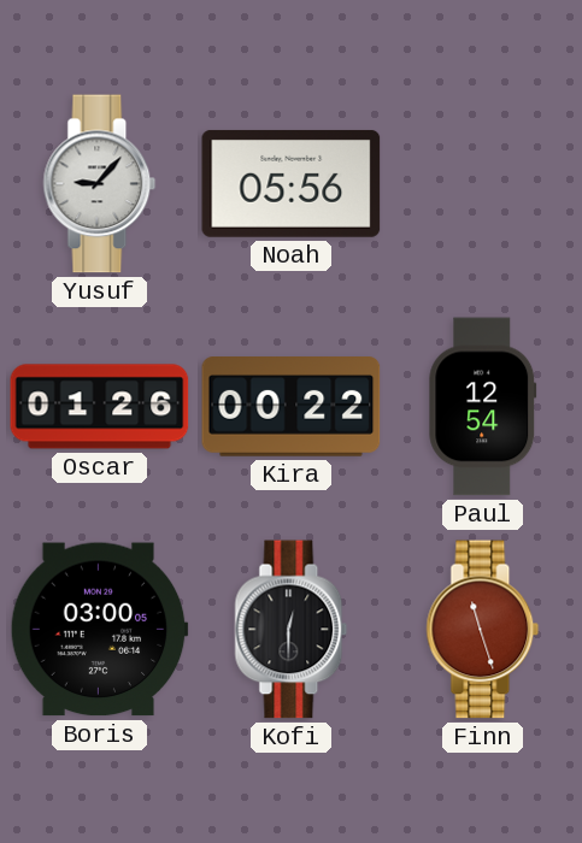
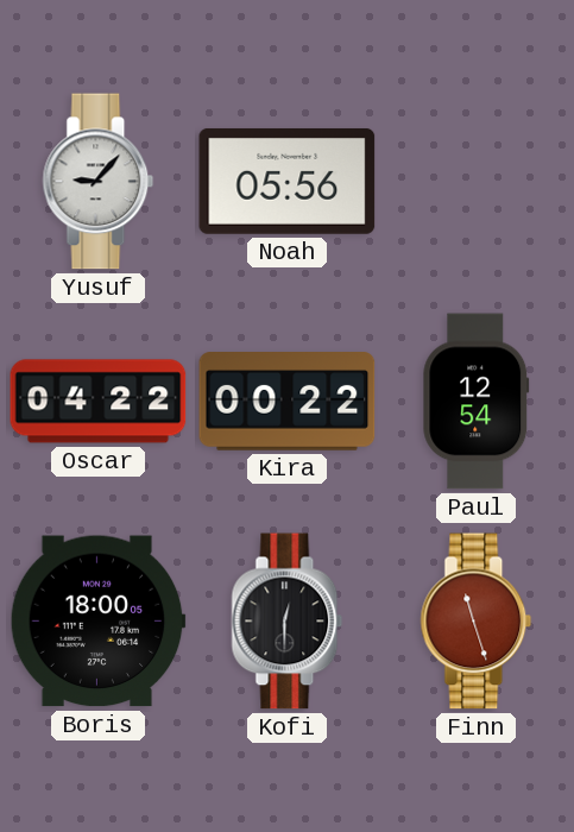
Oscar: 01:26 -> 04:22
Boris: 03:00 -> 18:00
